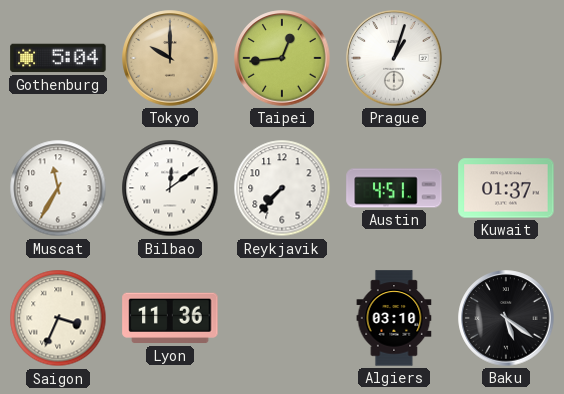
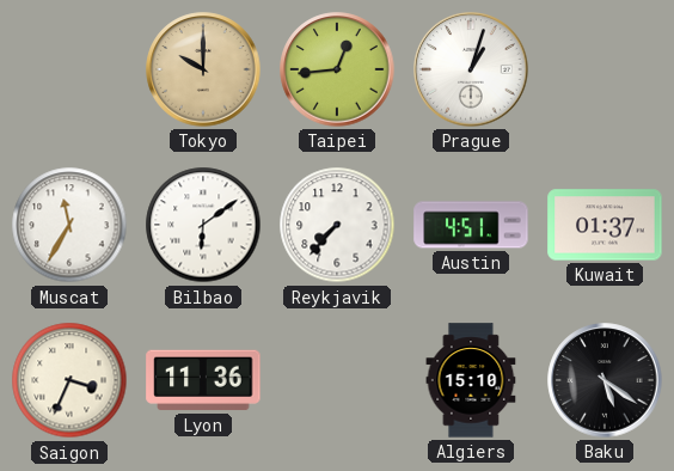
Gothenburg: 5:04 -> none
Bilbao: 12:09 -> 6:09
Algiers: 03:10 -> 15:10
